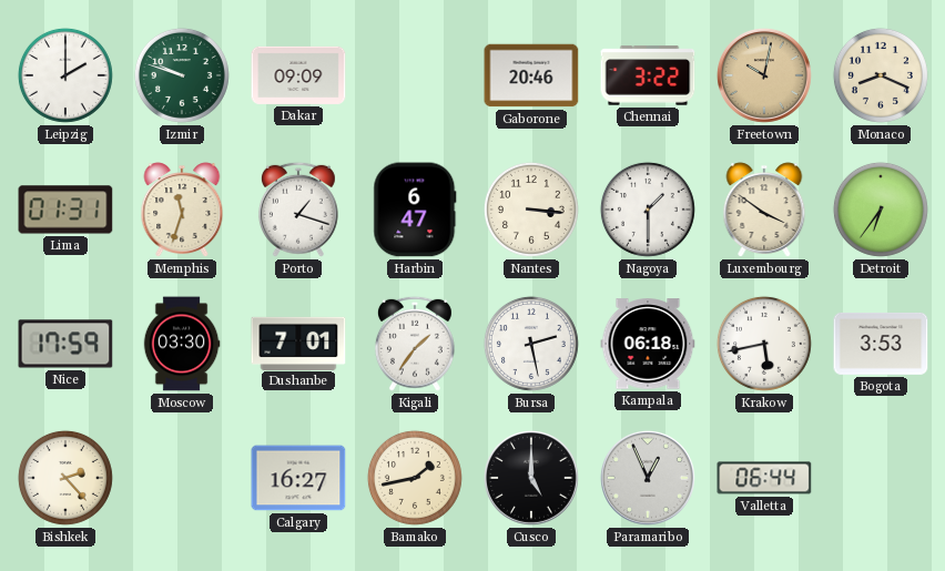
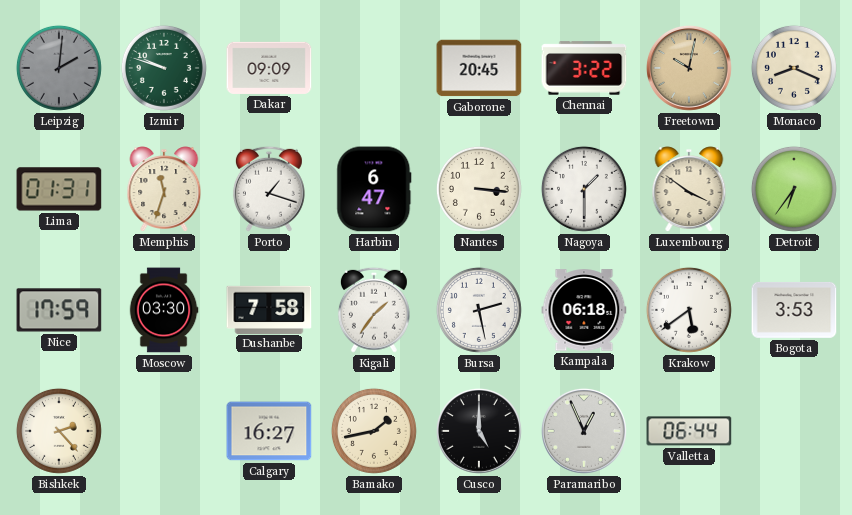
Leipzig: 2:00 -> 2:01
Leipzig dial: white -> grey
Gaborone: 20:46 -> 20:45
Dushanbe: 7:01 -> 7:58
Krakow: 5:43 -> 5:39
